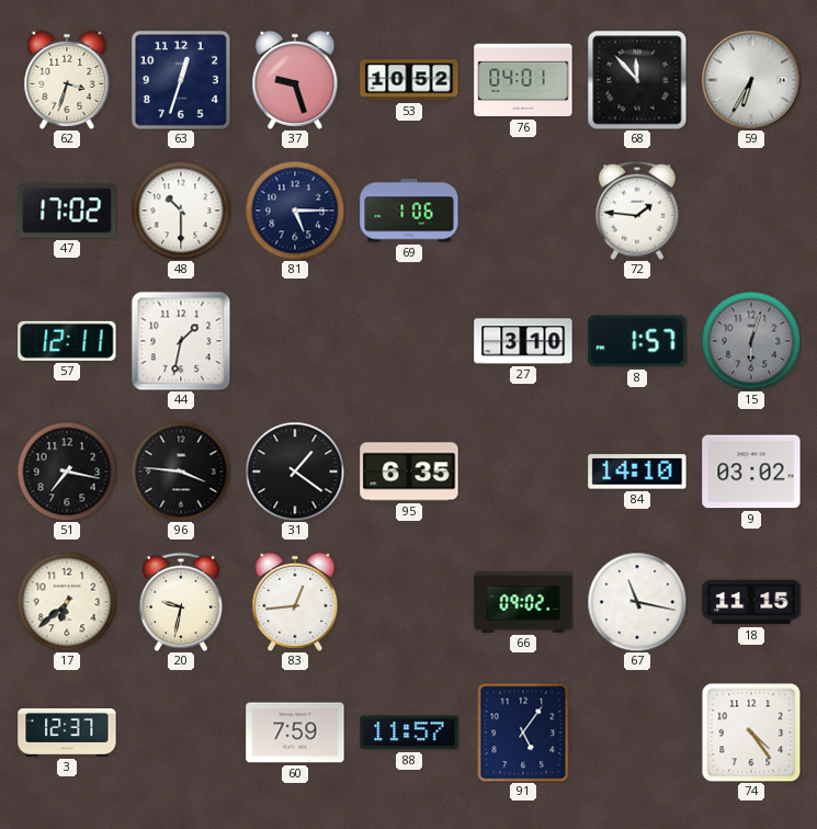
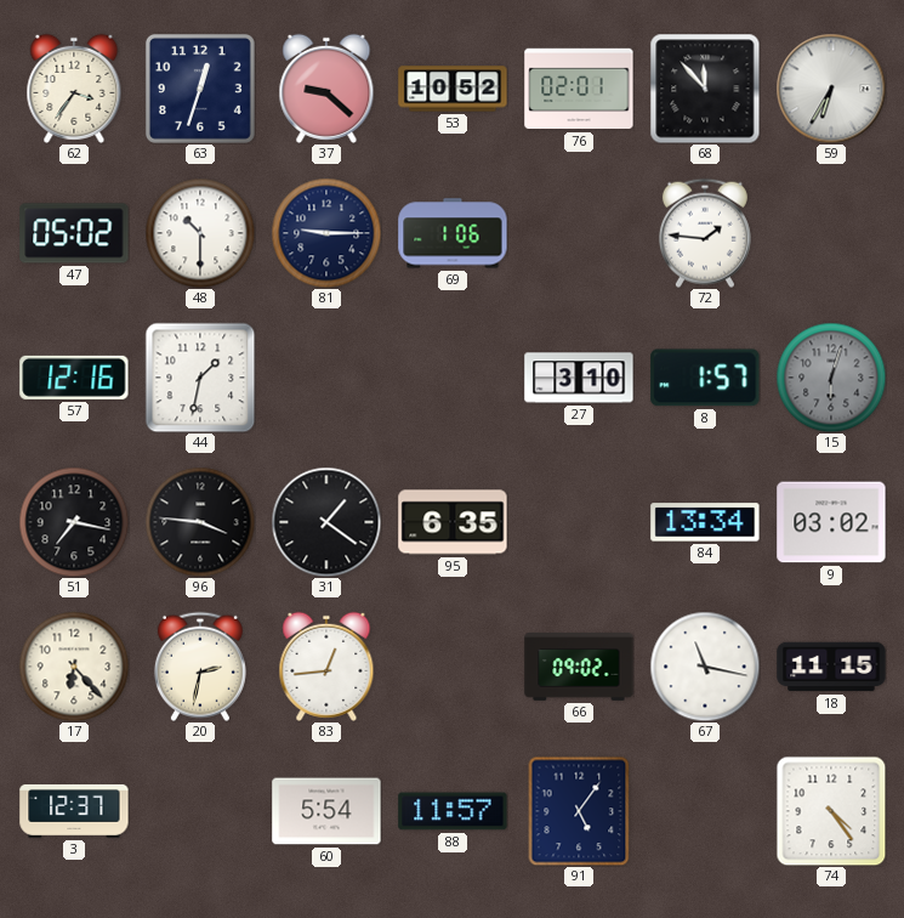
62: 3:33 -> 3:36
37: 9:27 -> 9:22
76: 04:01 -> 02:01
47: 17:02 -> 05:02
81: 5:15 -> 9:15
57: 12:11 -> 12:16
84: 14:10 -> 13:34
17: 6:38 -> 6:23
20: 9:32 -> 2:32
60: 7:59 -> 5:54
